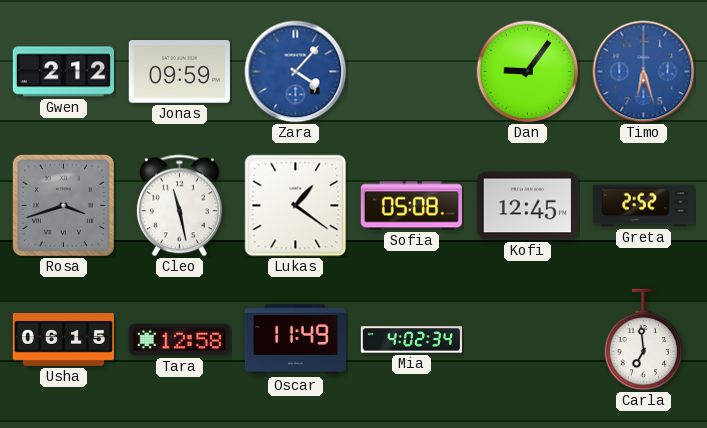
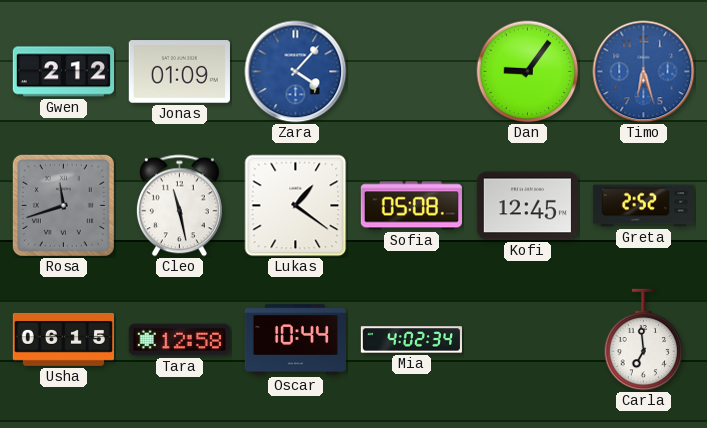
Jonas: 09:59 -> 01:09
Rosa: 3:42 -> 11:42
Oscar: 11:49 -> 10:44
